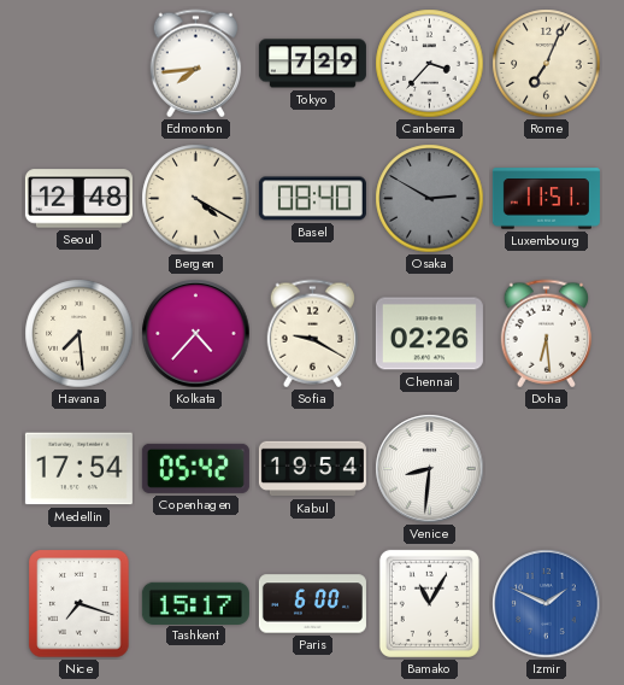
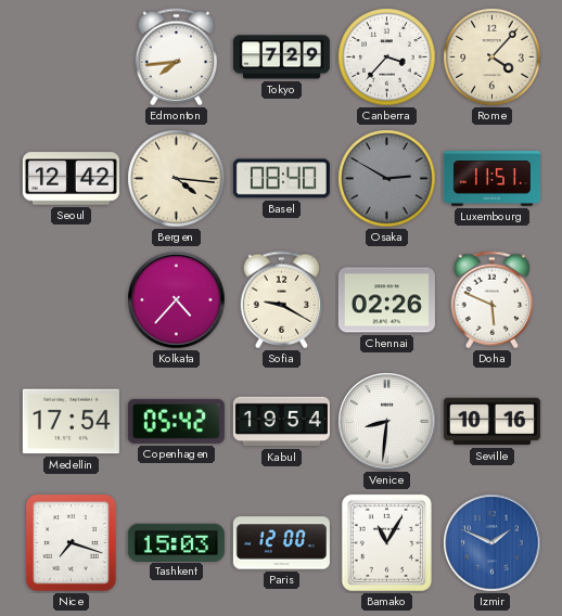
Rome: 7:04 -> 4:07
Seoul: 12:48 -> 12:42
Bergen: 4:20 -> 4:16
Havana: 7:29 -> none
Doha: 6:29 -> 5:49
Seville: none -> 10:16
Tashkent: 15:17 -> 15:03
Paris: 6:00 -> 12:00
